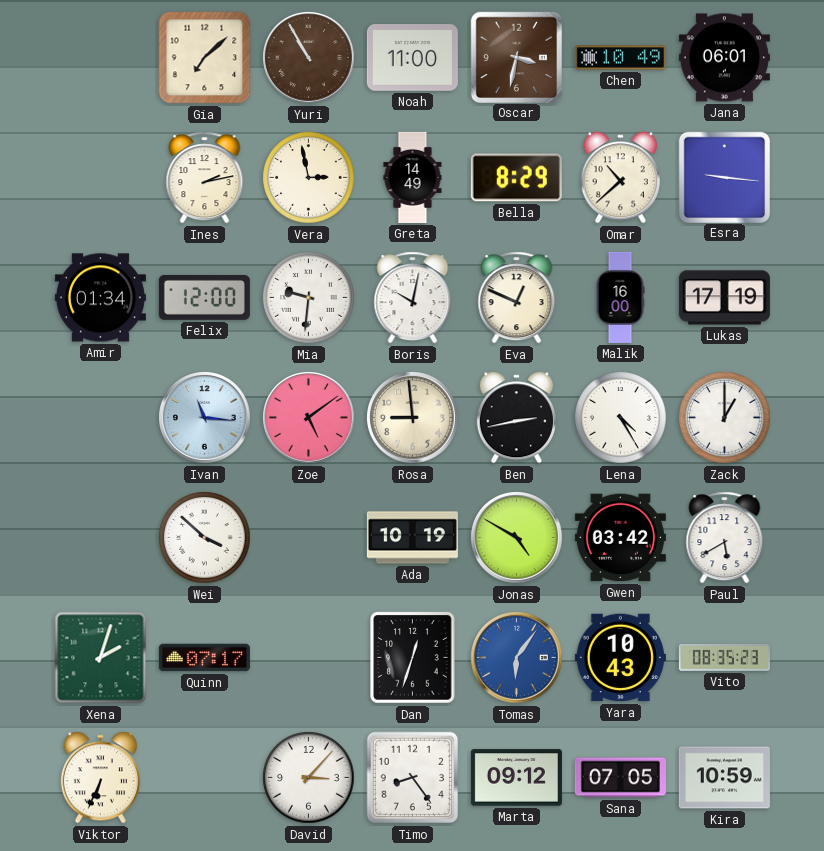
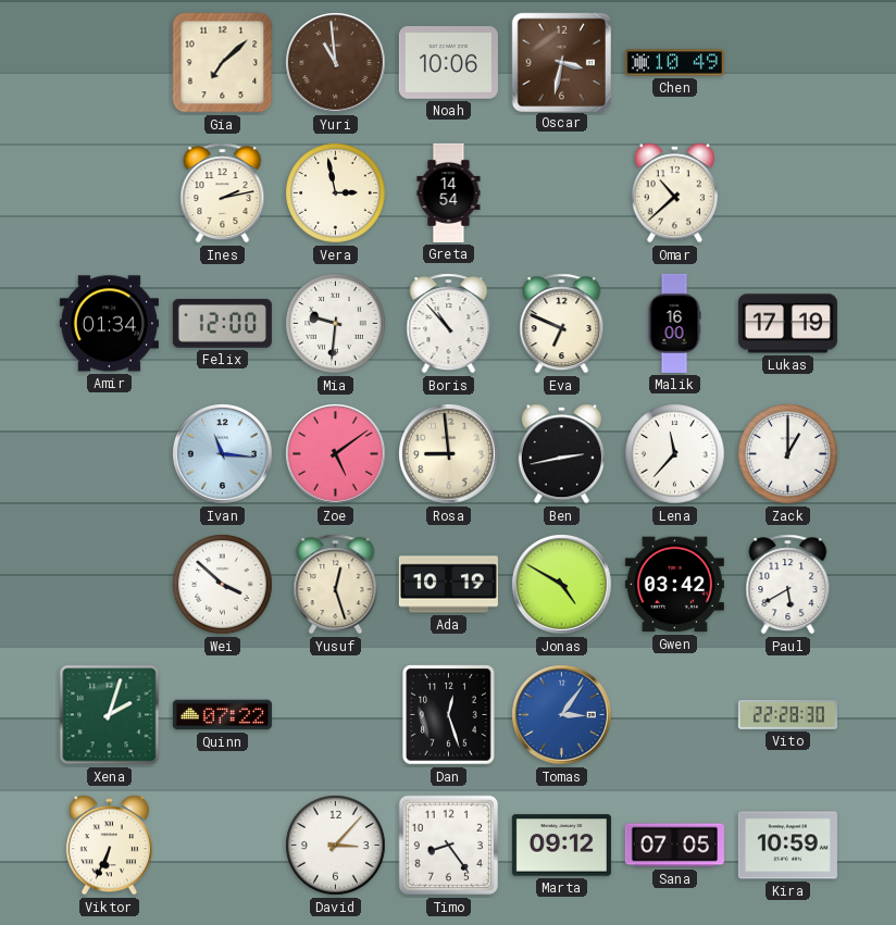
Yuri: 10:55 -> 10:59
Noah: 11:00 -> 10:06
Jana: 06:01 -> none
Greta: 14:49 -> 14:54
Bella: 8:29 -> none
Esra: 9:16 -> none
Boris: 10:02 -> 10:53
Eva: 12:49 -> 6:49
Lena: 4:25 -> 11:37
Yusuf: none -> 12:27
Quinn: 07:17 -> 07:22
Dan: 12:33 -> 12:27
Tomas: 6:06 -> 3:06
Yara: 10:43 -> none
Vito: 08:35 -> 22:28
